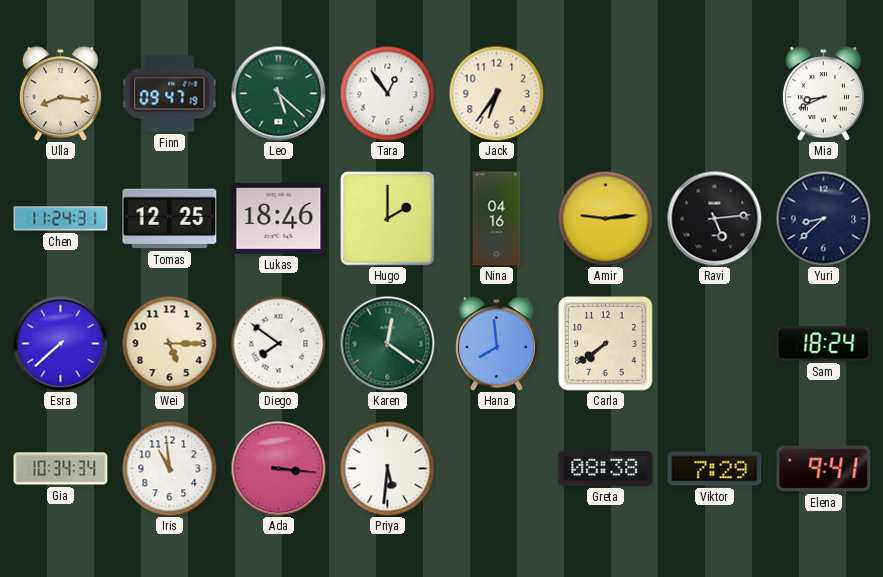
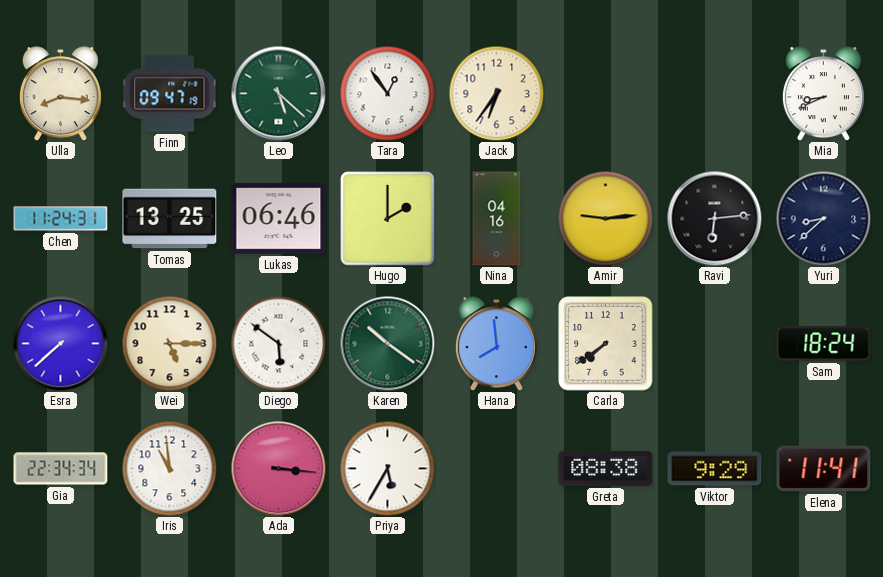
Tomas: 12:25 -> 13:25
Lukas: 18:46 -> 06:46
Ravi: 5:14 -> 6:14
Diego: 7:51 -> 5:51
Karen: 12:21 -> 10:21
Gia: 10:34 -> 22:34
Priya: 5:31 -> 5:35
Viktor: 7:29 -> 9:29
Elena: 9:41 -> 11:41
